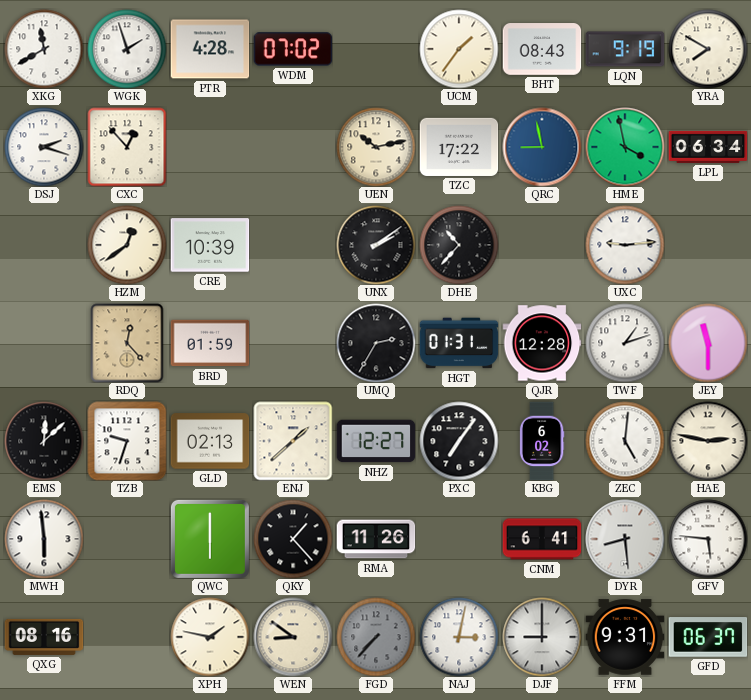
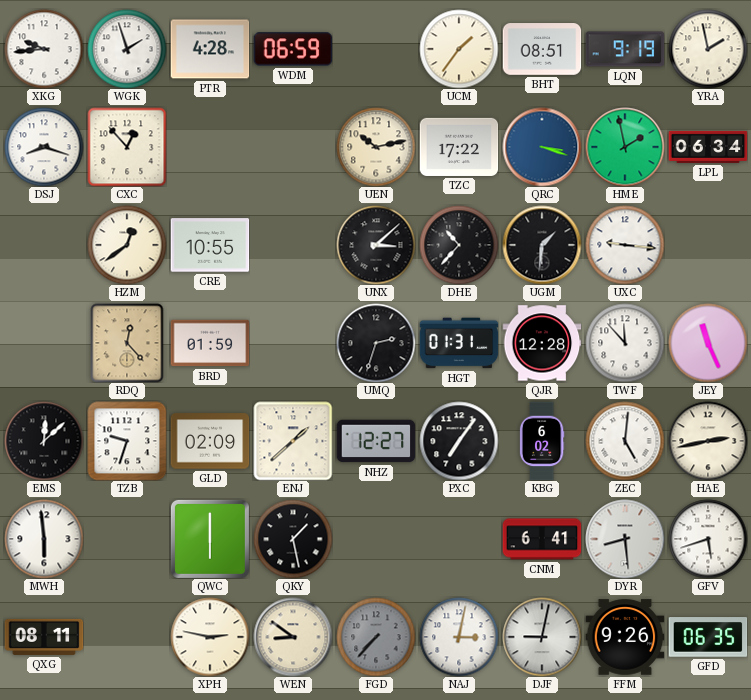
XKG: 11:40 -> 9:44
WDM: 07:02 -> 06:59
BHT: 08:43 -> 08:51
YRA: 7:50 -> 1:58
DSJ: 2:18 -> 8:18
QRC: 8:58 -> 3:18
HME: 3:58 -> 1:58
CRE: 10:39 -> 10:55
UNX: 2:09 -> 3:08
UGM: none -> 1:31
UXC: 9:14 -> 9:16
UMQ: 2:35 -> 2:33
TWF: 1:12 -> 11:53
JEY: 11:30 -> 11:26
GLD: 02:13 -> 02:09
HAE: 2:47 -> 2:43
QKY: 1:23 -> 1:28
RMA: 11:26 -> none
GFV: 5:46 -> 5:42
QXG: 08:16 -> 08:11
XPH: 1:47 -> 2:47
DJF: 9:00 -> 9:02
FFM: 9:31 -> 9:26
GFD: 06:37 -> 06:35
